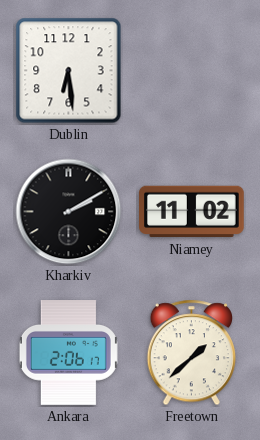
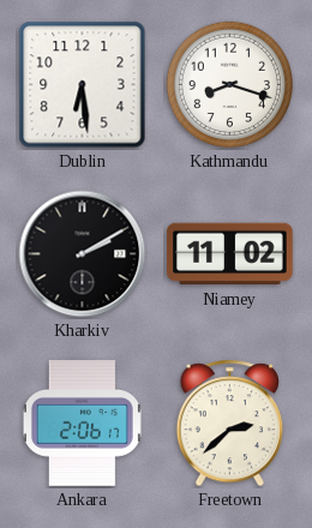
Kathmandu: none -> 8:18
Freetown: 1:38 -> 2:38
